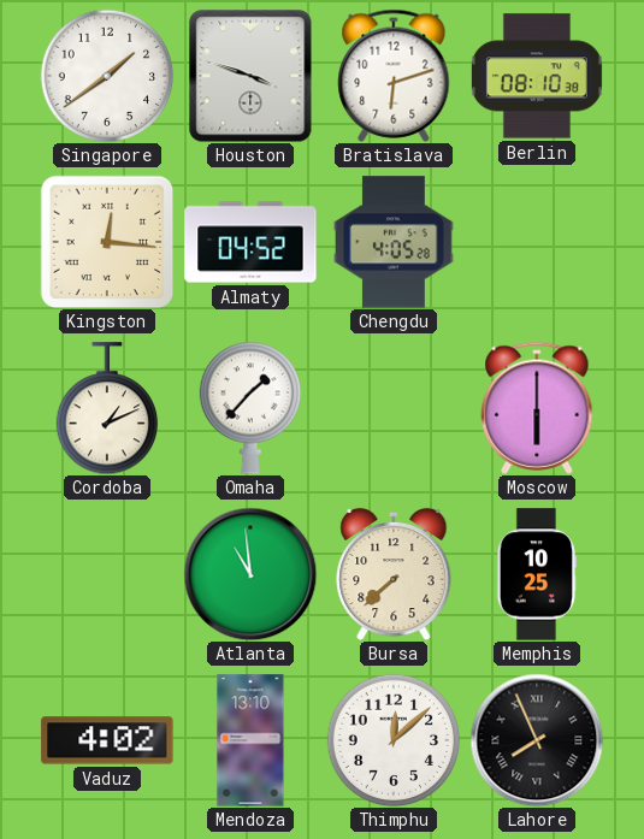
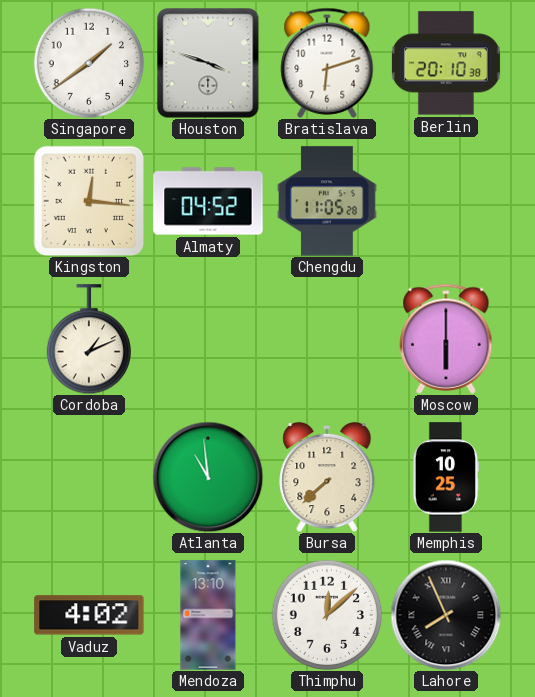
Berlin: 08:10 -> 20:10
Chengdu: 4:05 -> 11:05
Omaha: 1:37 -> none
